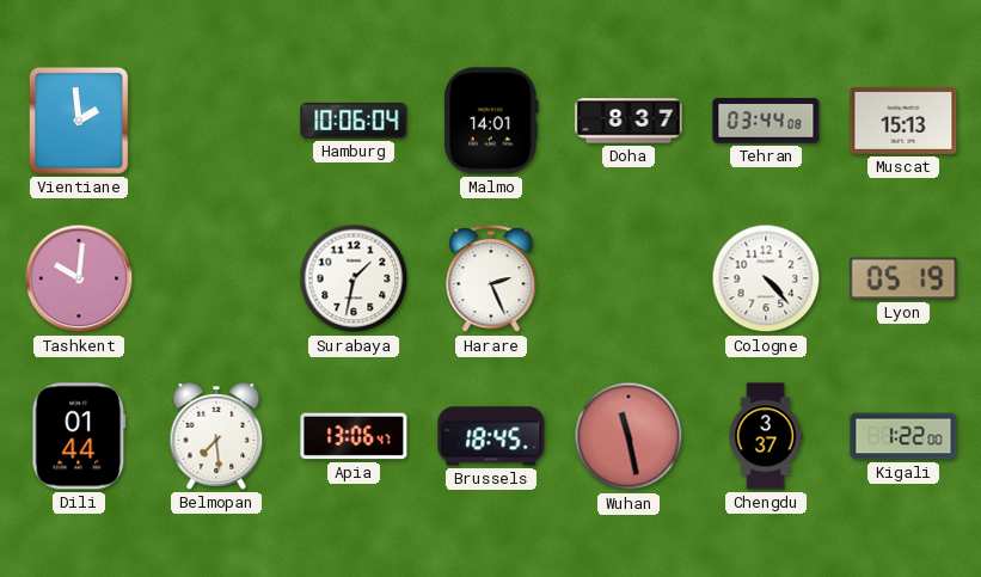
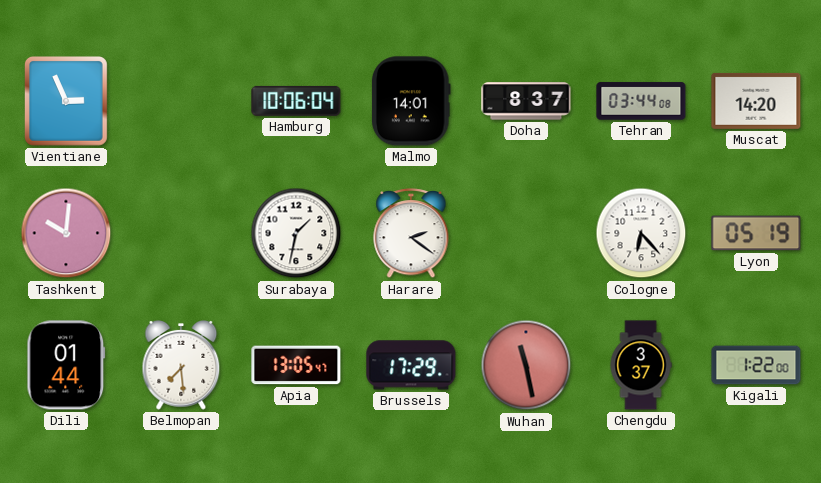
Vientiane: 1:59 -> 2:56
Muscat: 15:13 -> 14:20
Harare: 2:26 -> 2:21
Cologne: 4:23 -> 6:23
Apia: 13:06 -> 13:05
Brussels: 18:45 -> 17:29
